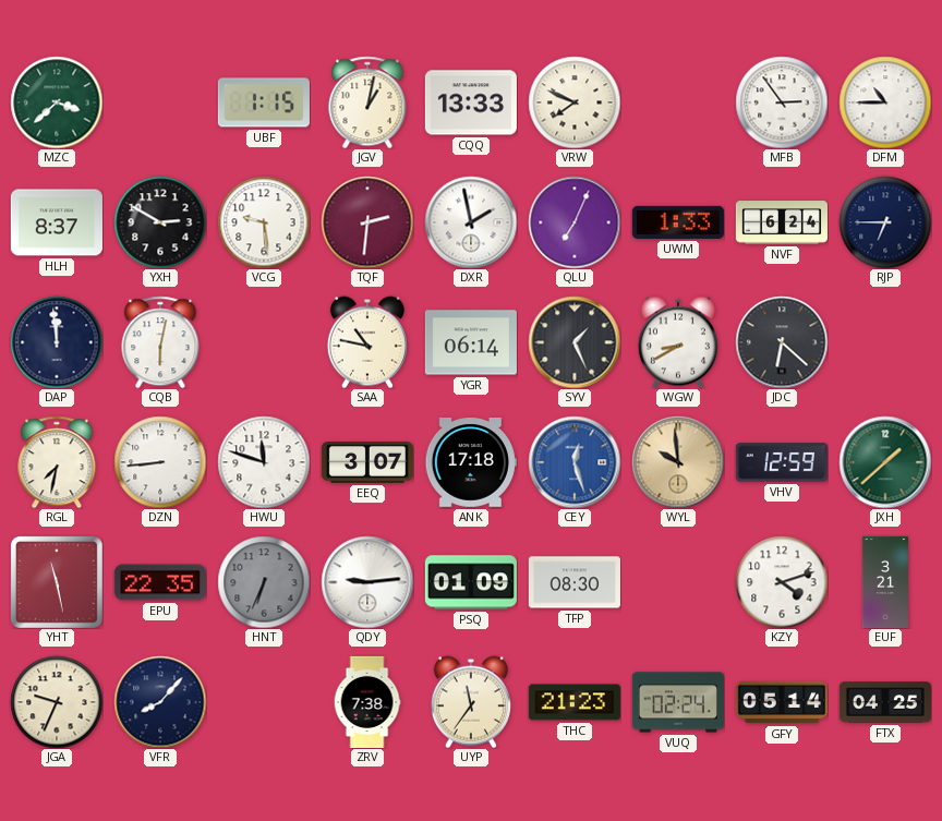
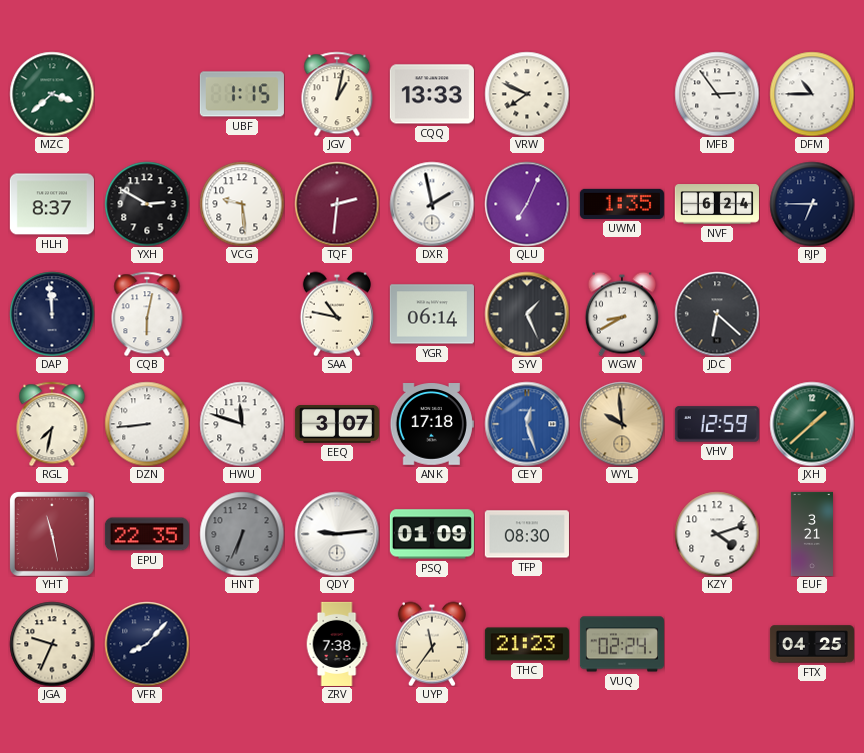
UWM: 1:33 -> 1:35
GFY: 05:14 -> none
